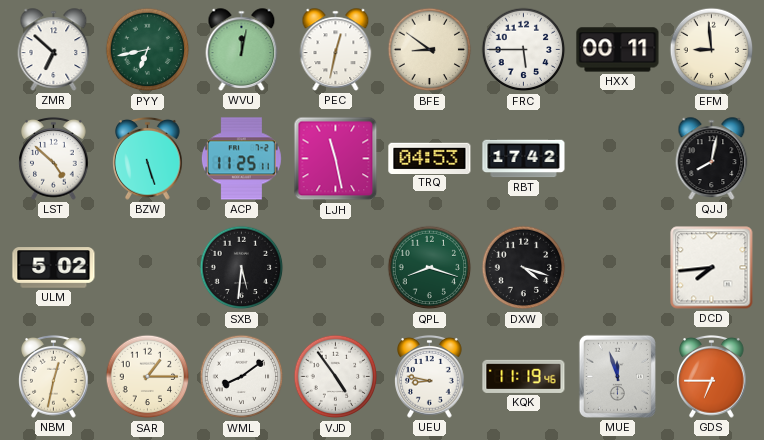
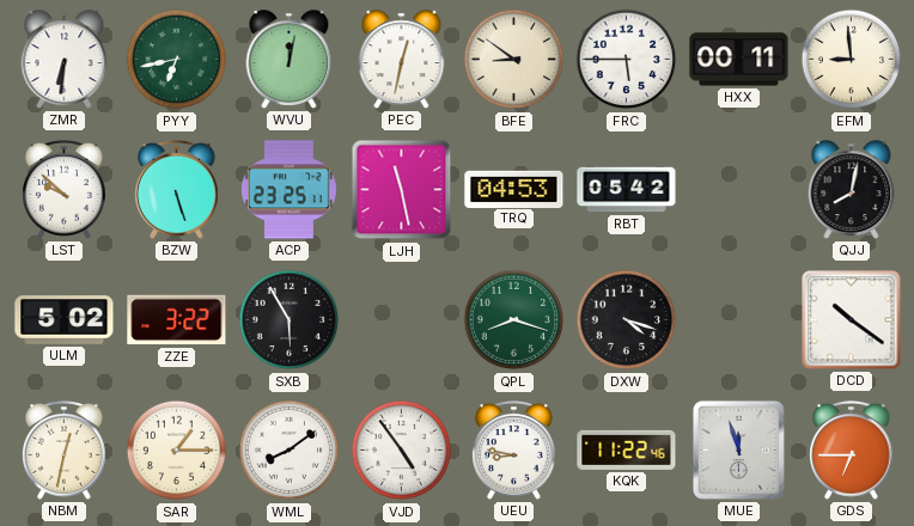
ZMR: 6:52 -> 6:31
LST: 4:52 -> 9:52
ACP: 11:25 -> 23:25
RBT: 17:42 -> 05:42
ZZE: none -> 3:22
SXB: 5:31 -> 5:55
DCD: 7:44 -> 10:21
KQK: 11:19 -> 11:22
